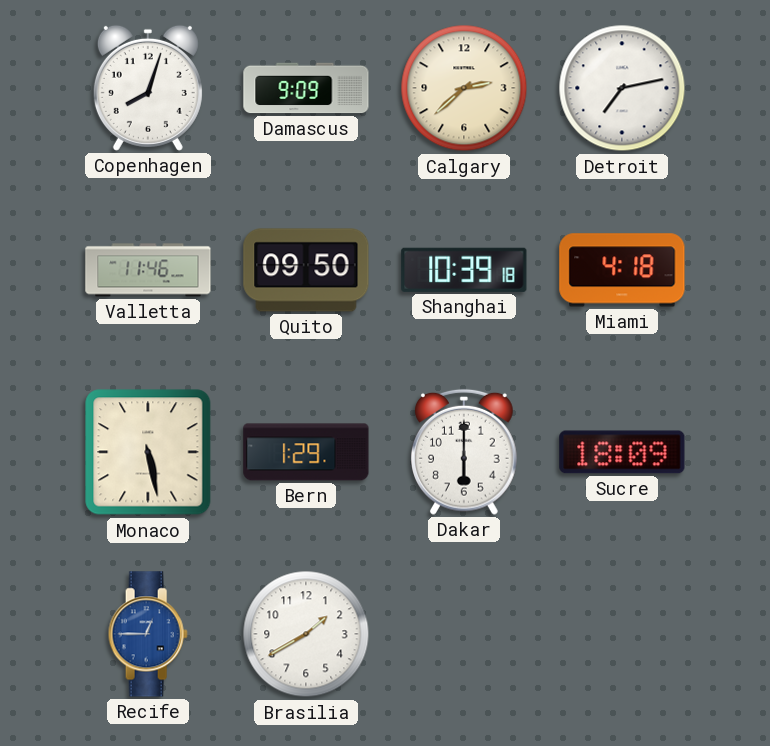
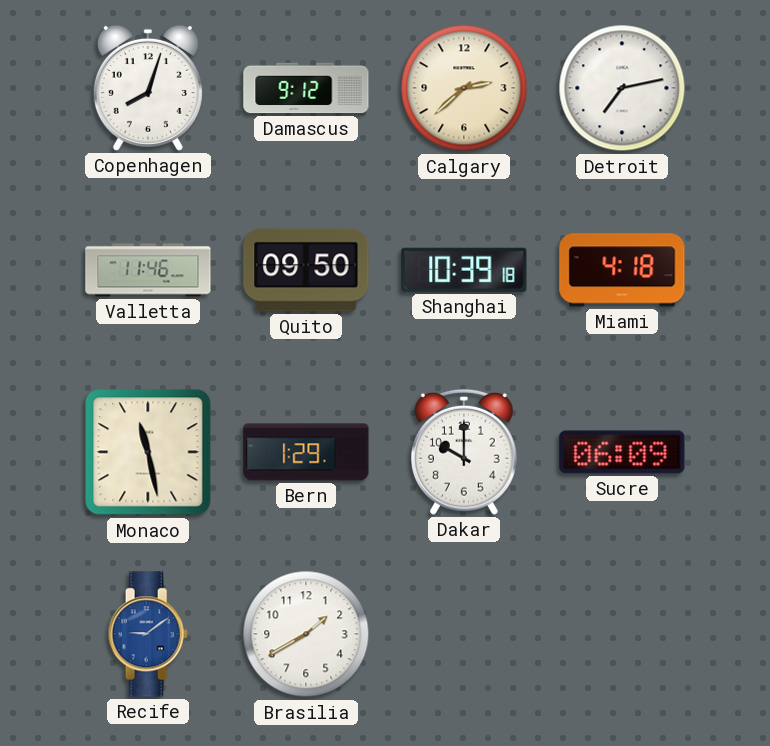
Damascus: 9:09 -> 9:12
Monaco: 5:28 -> 11:28
Dakar: 6:00 -> 10:00
Sucre: 18:09 -> 06:09
Recife: 12:45 -> 9:09
